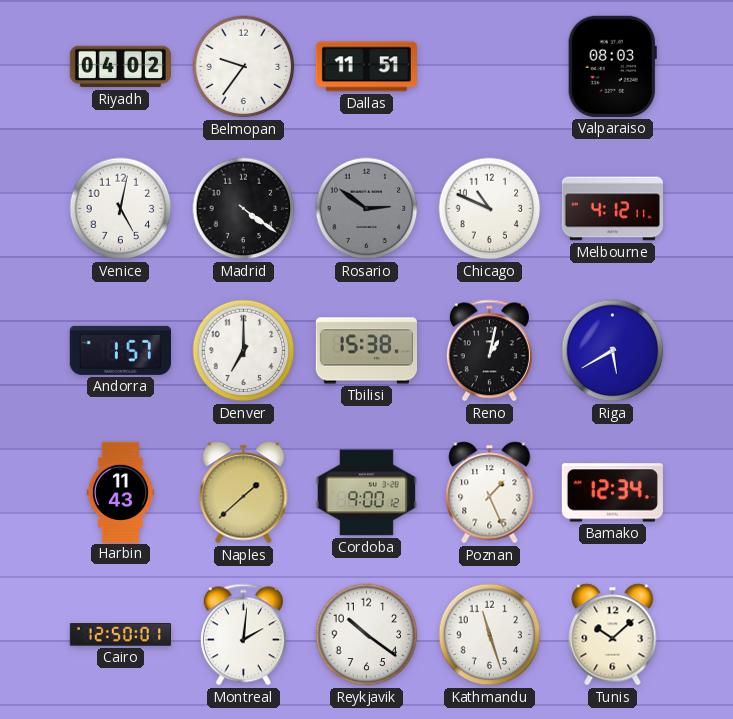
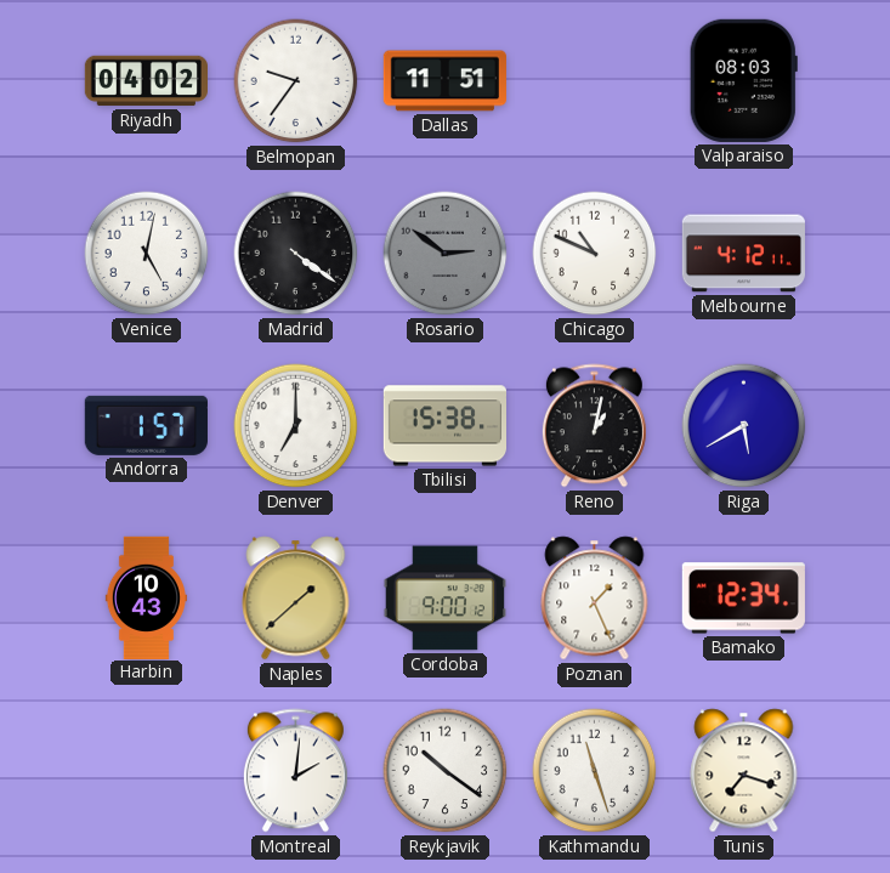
Harbin: 11:43 -> 10:43
Cairo: 12:50 -> none
Tunis: 10:08 -> 7:18
